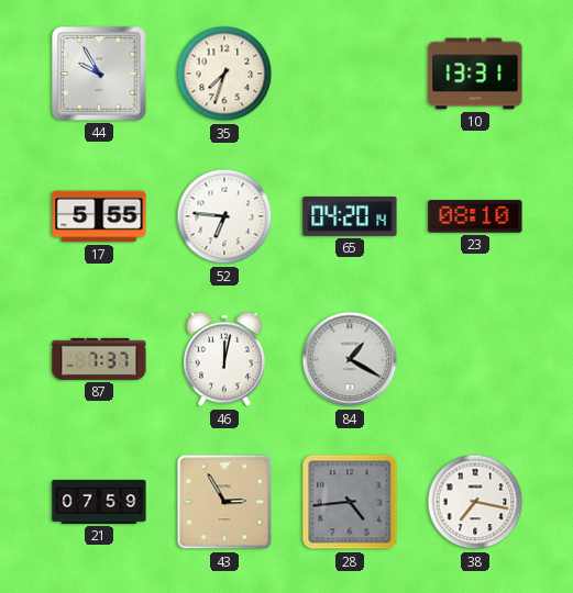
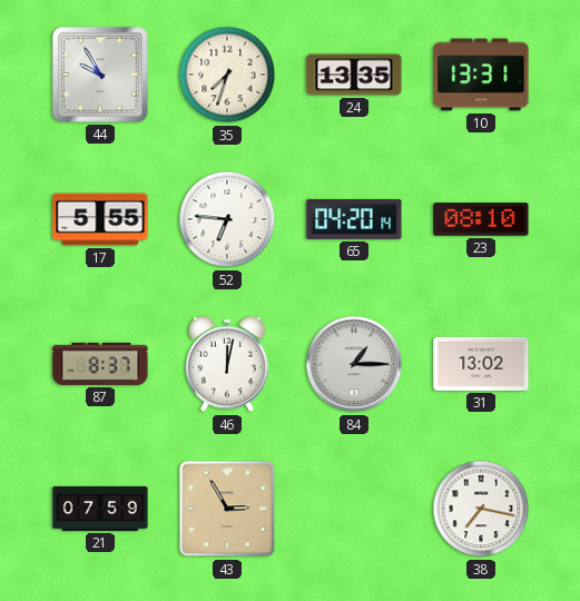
24: none -> 13:35
87: 7:37 -> 8:37
84: 1:20 -> 1:15
31: none -> 13:02
28: 4:44 -> none
